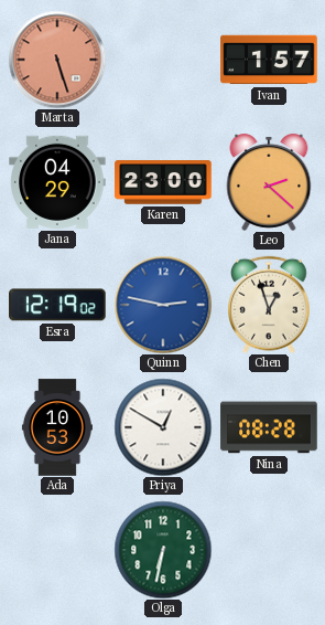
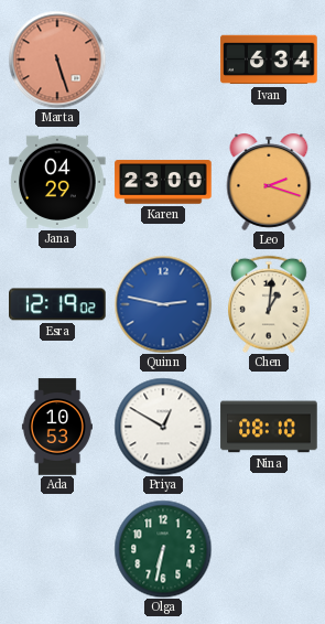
Ivan: 1:57 -> 6:34
Leo: 2:22 -> 2:18
Chen: 12:57 -> 1:01
Nina: 08:28 -> 08:10
